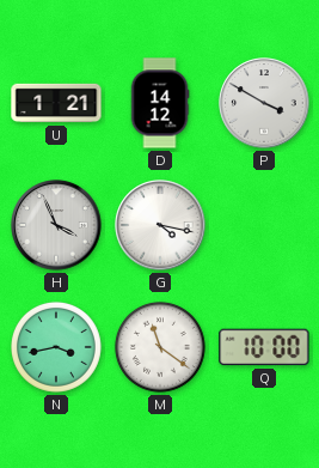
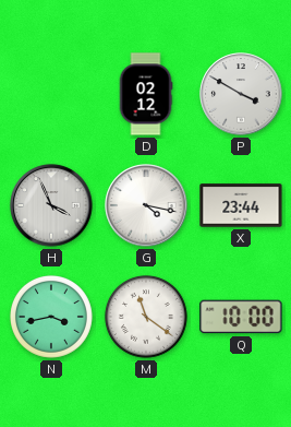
U: 1:21 -> none
D: 14:12 -> 02:12
X: none -> 23:44
